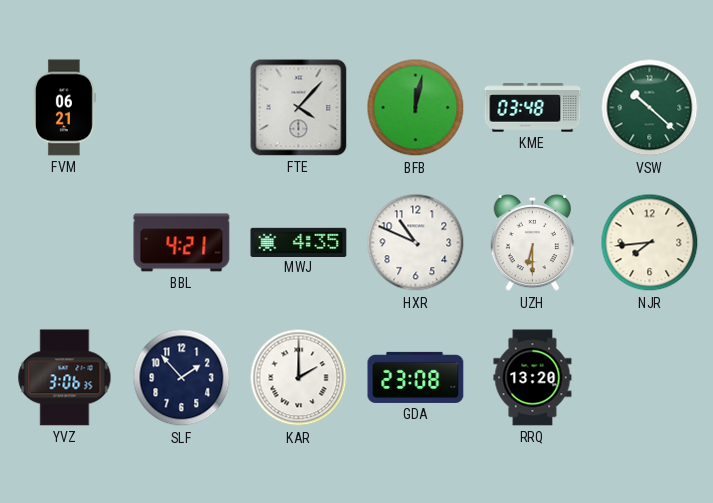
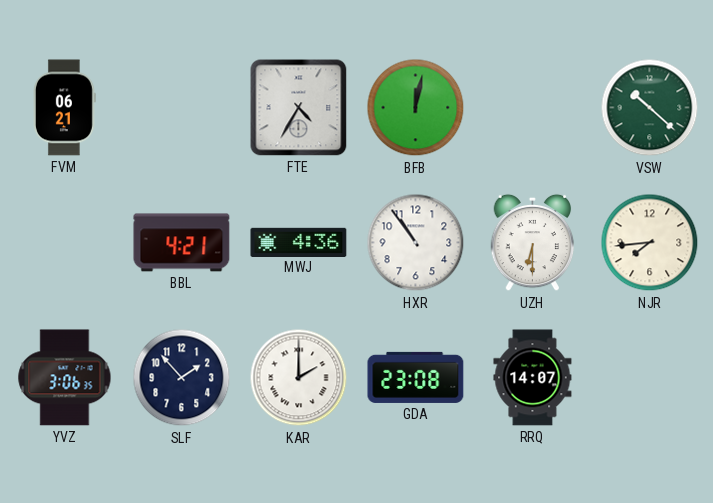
FTE: 4:07 -> 4:35
KME: 03:48 -> none
MWJ: 4:35 -> 4:36
HXR: 10:49 -> 10:54
RRQ: 13:20 -> 14:07
